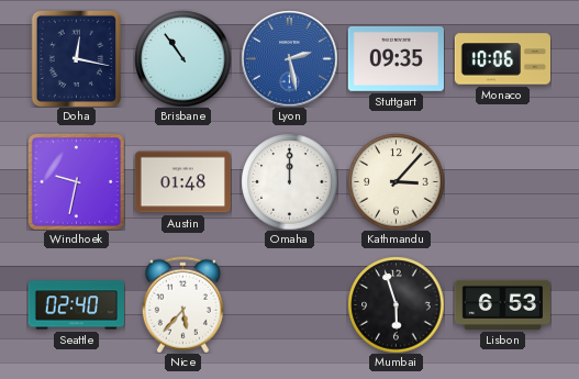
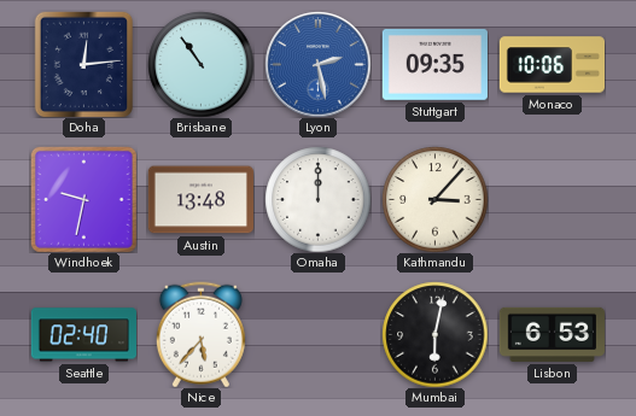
Doha: 12:17 -> 12:14
Austin: 01:48 -> 13:48
Mumbai: 5:57 -> 6:02
